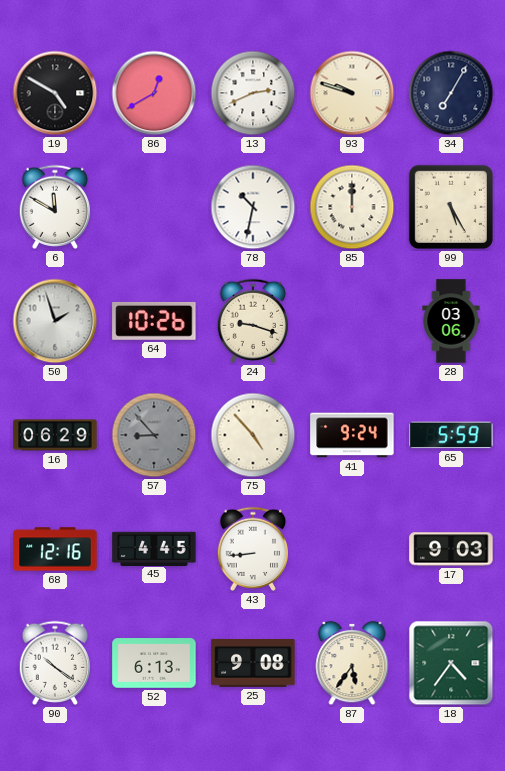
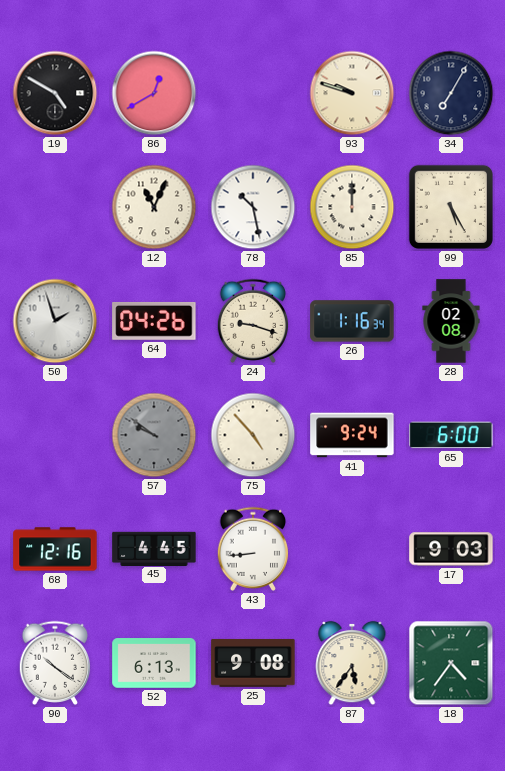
13: 2:41 -> none
6: 11:50 -> none
12: none -> 11:04
78: 10:32 -> 10:28
64: 10:26 -> 04:26
26: none -> 1:16
28: 03:06 -> 02:08
16: 06:29 -> none
57: 8:53 -> 9:51
65: 5:59 -> 6:00
